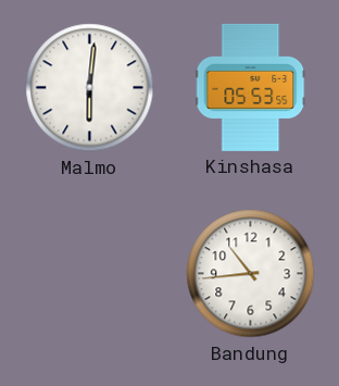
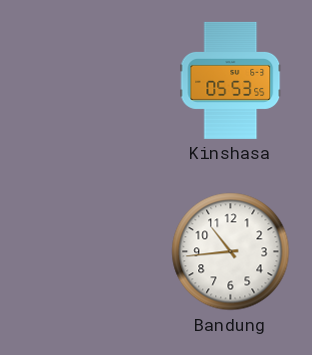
Malmo: 6:01 -> none
